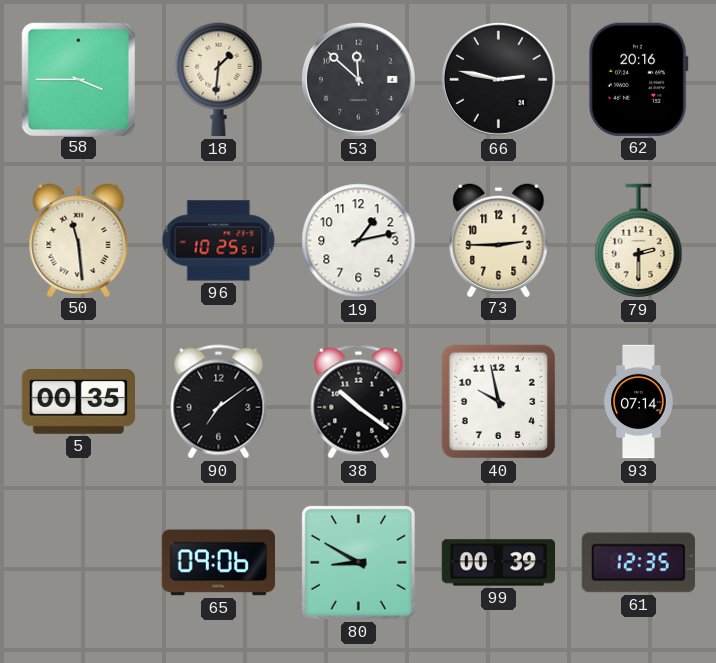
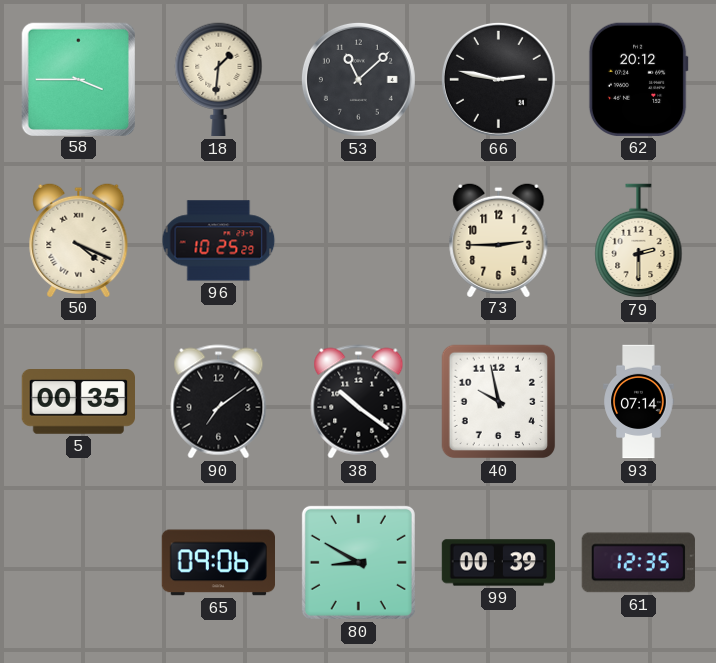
53: 11:52 -> 11:08
62: 20:16 -> 20:12
50: 11:29 -> 4:19
96: 10:25:51 -> 10:25:29
19: 1:13 -> none
